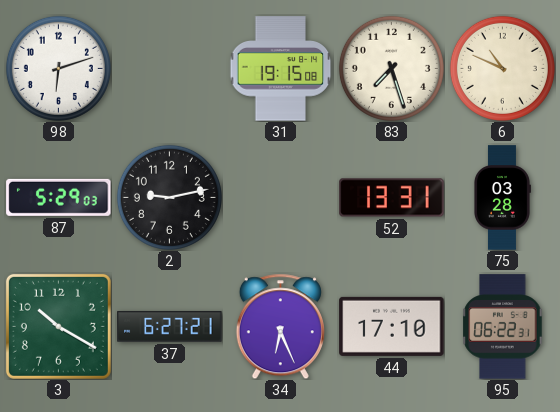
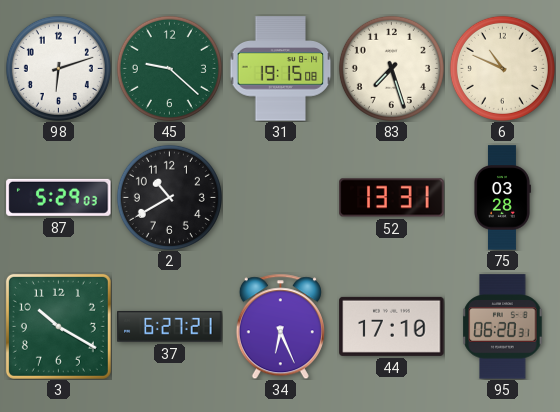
45: none -> 9:22
2: 9:13 -> 10:40
95: 06:22 -> 06:20
